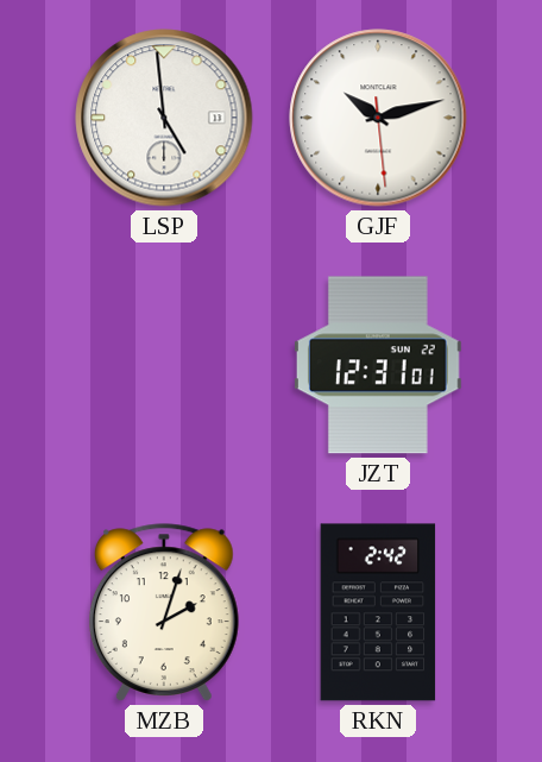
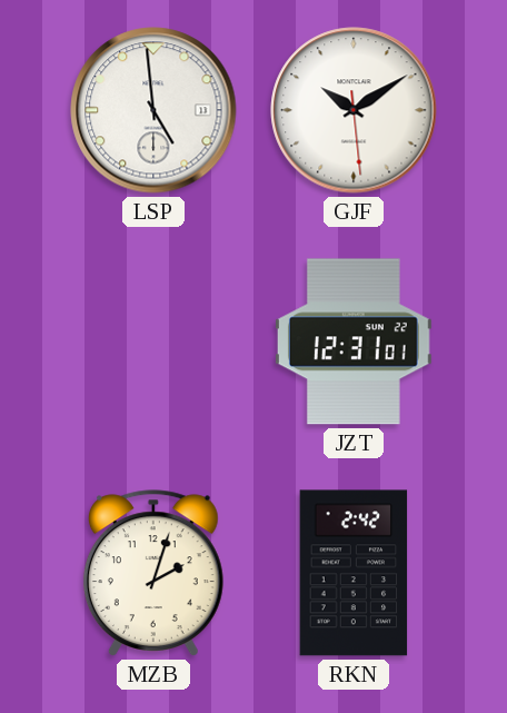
GJF: 10:12 -> 10:09
